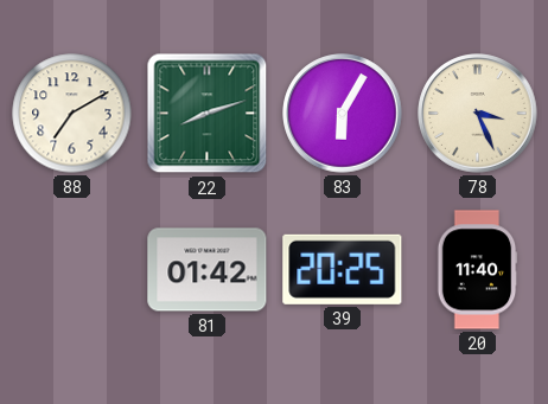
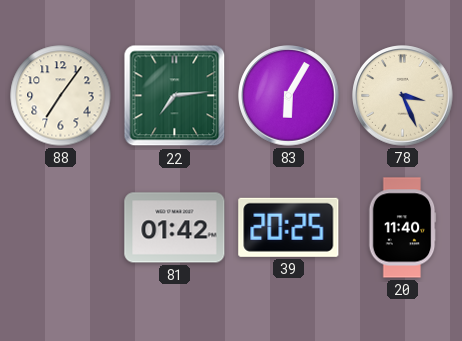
88: 7:10 -> 7:06
22: 8:12 -> 7:14
